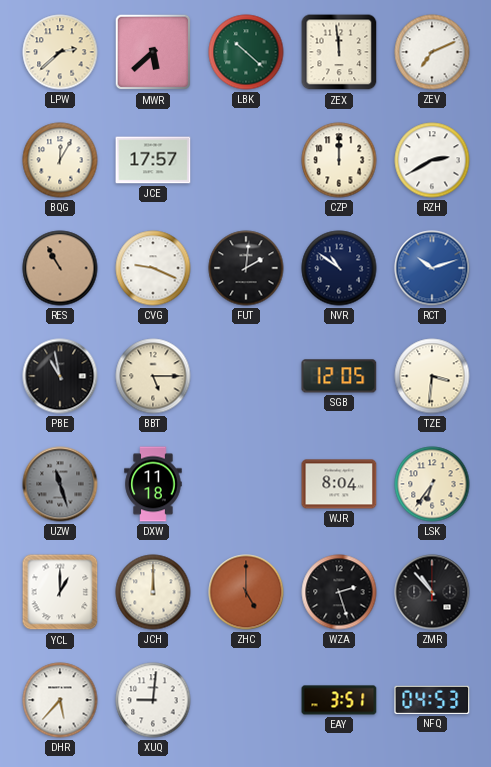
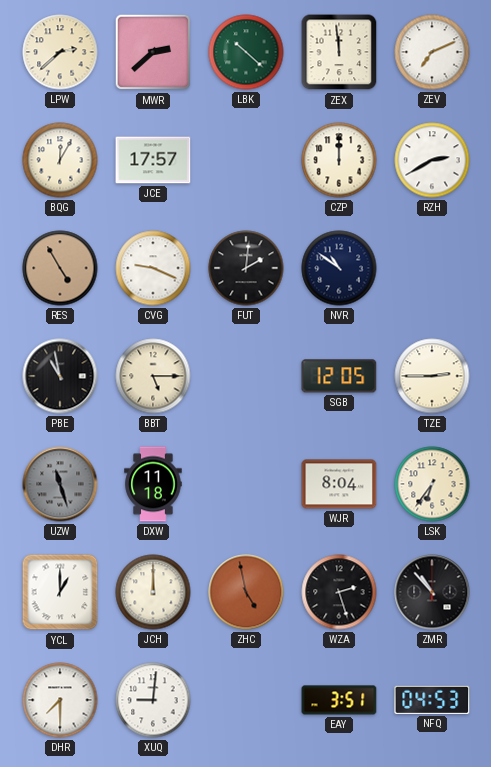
MWR: 5:38 -> 2:38
RES: 10:55 -> 4:55
RCT: 10:12 -> none
TZE: 3:31 -> 2:45
ZHC: 5:00 -> 4:58
DHR: 5:37 -> 7:30
